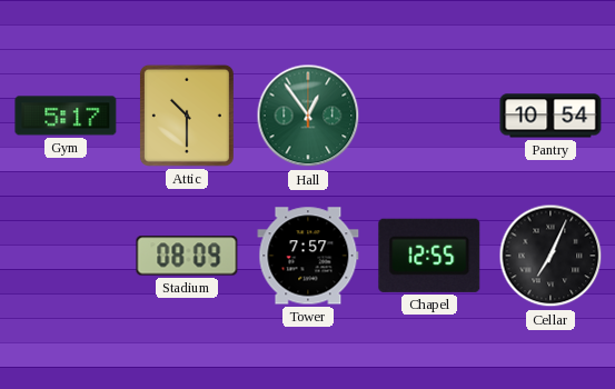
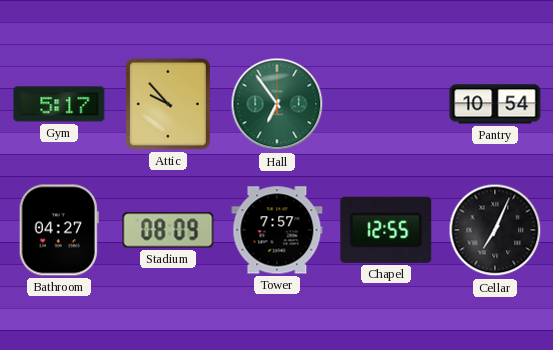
Attic: 10:30 -> 9:53
Hall: 12:54 -> 6:54
Bathroom: none -> 04:27
